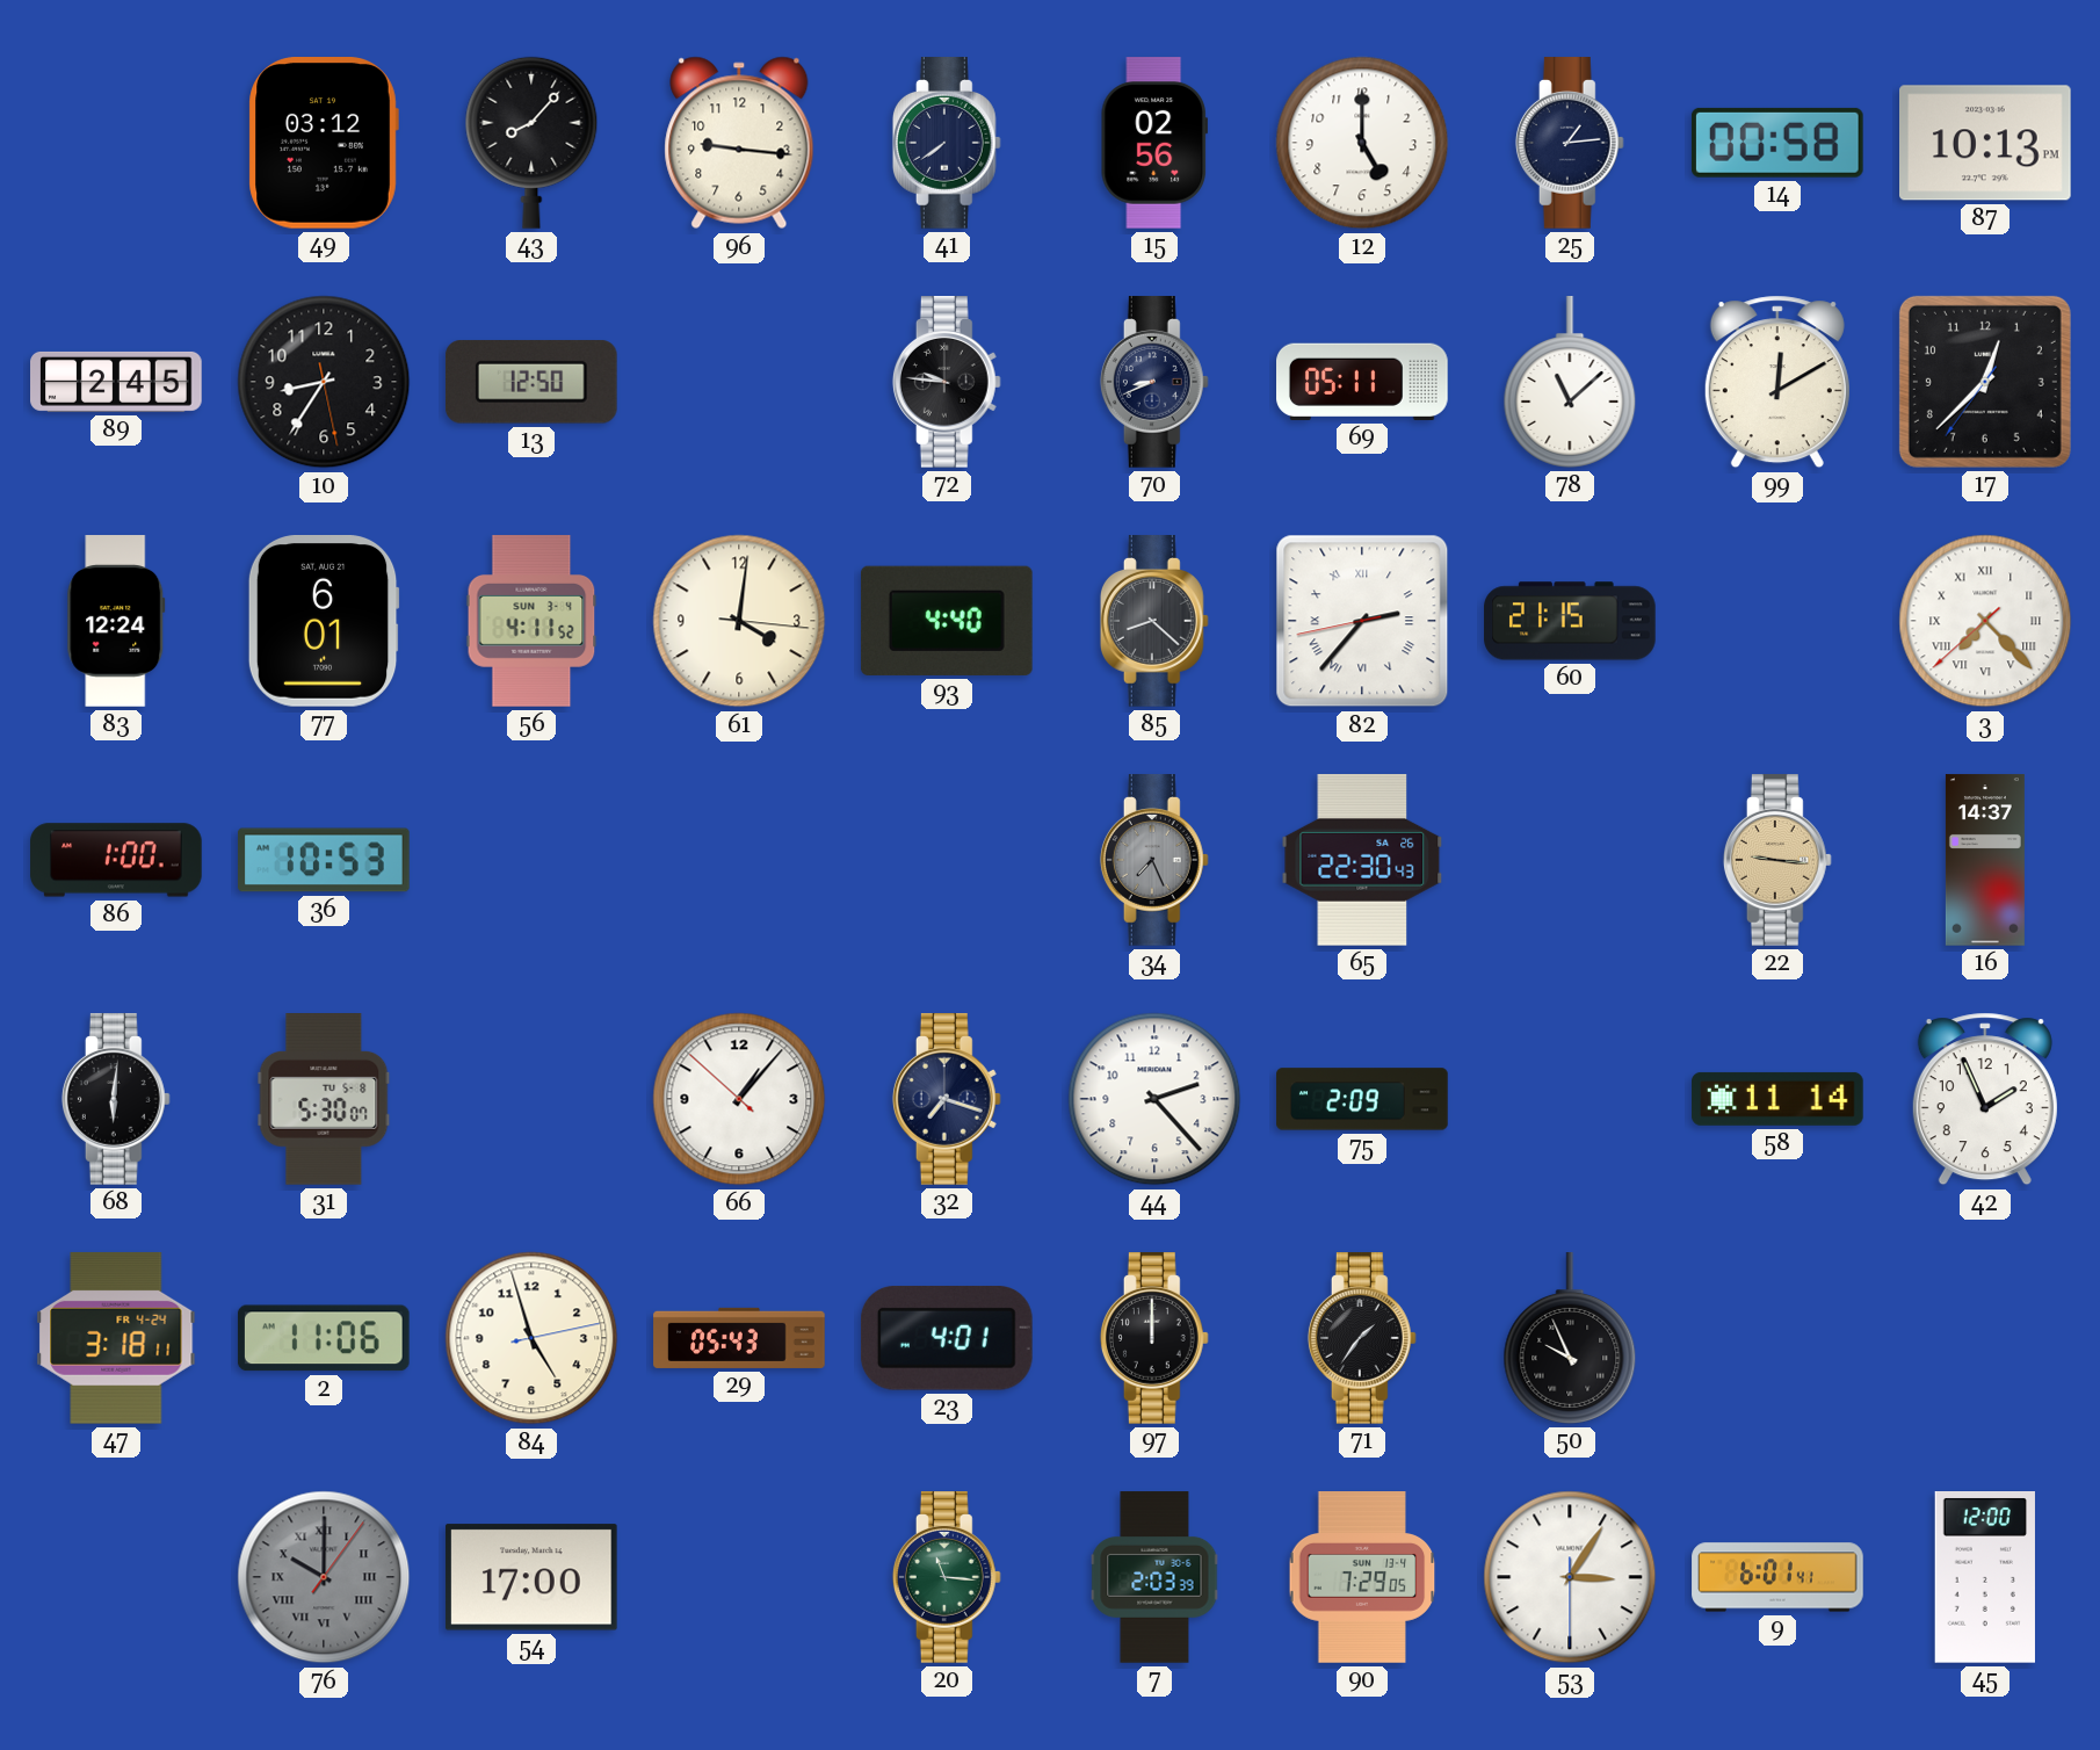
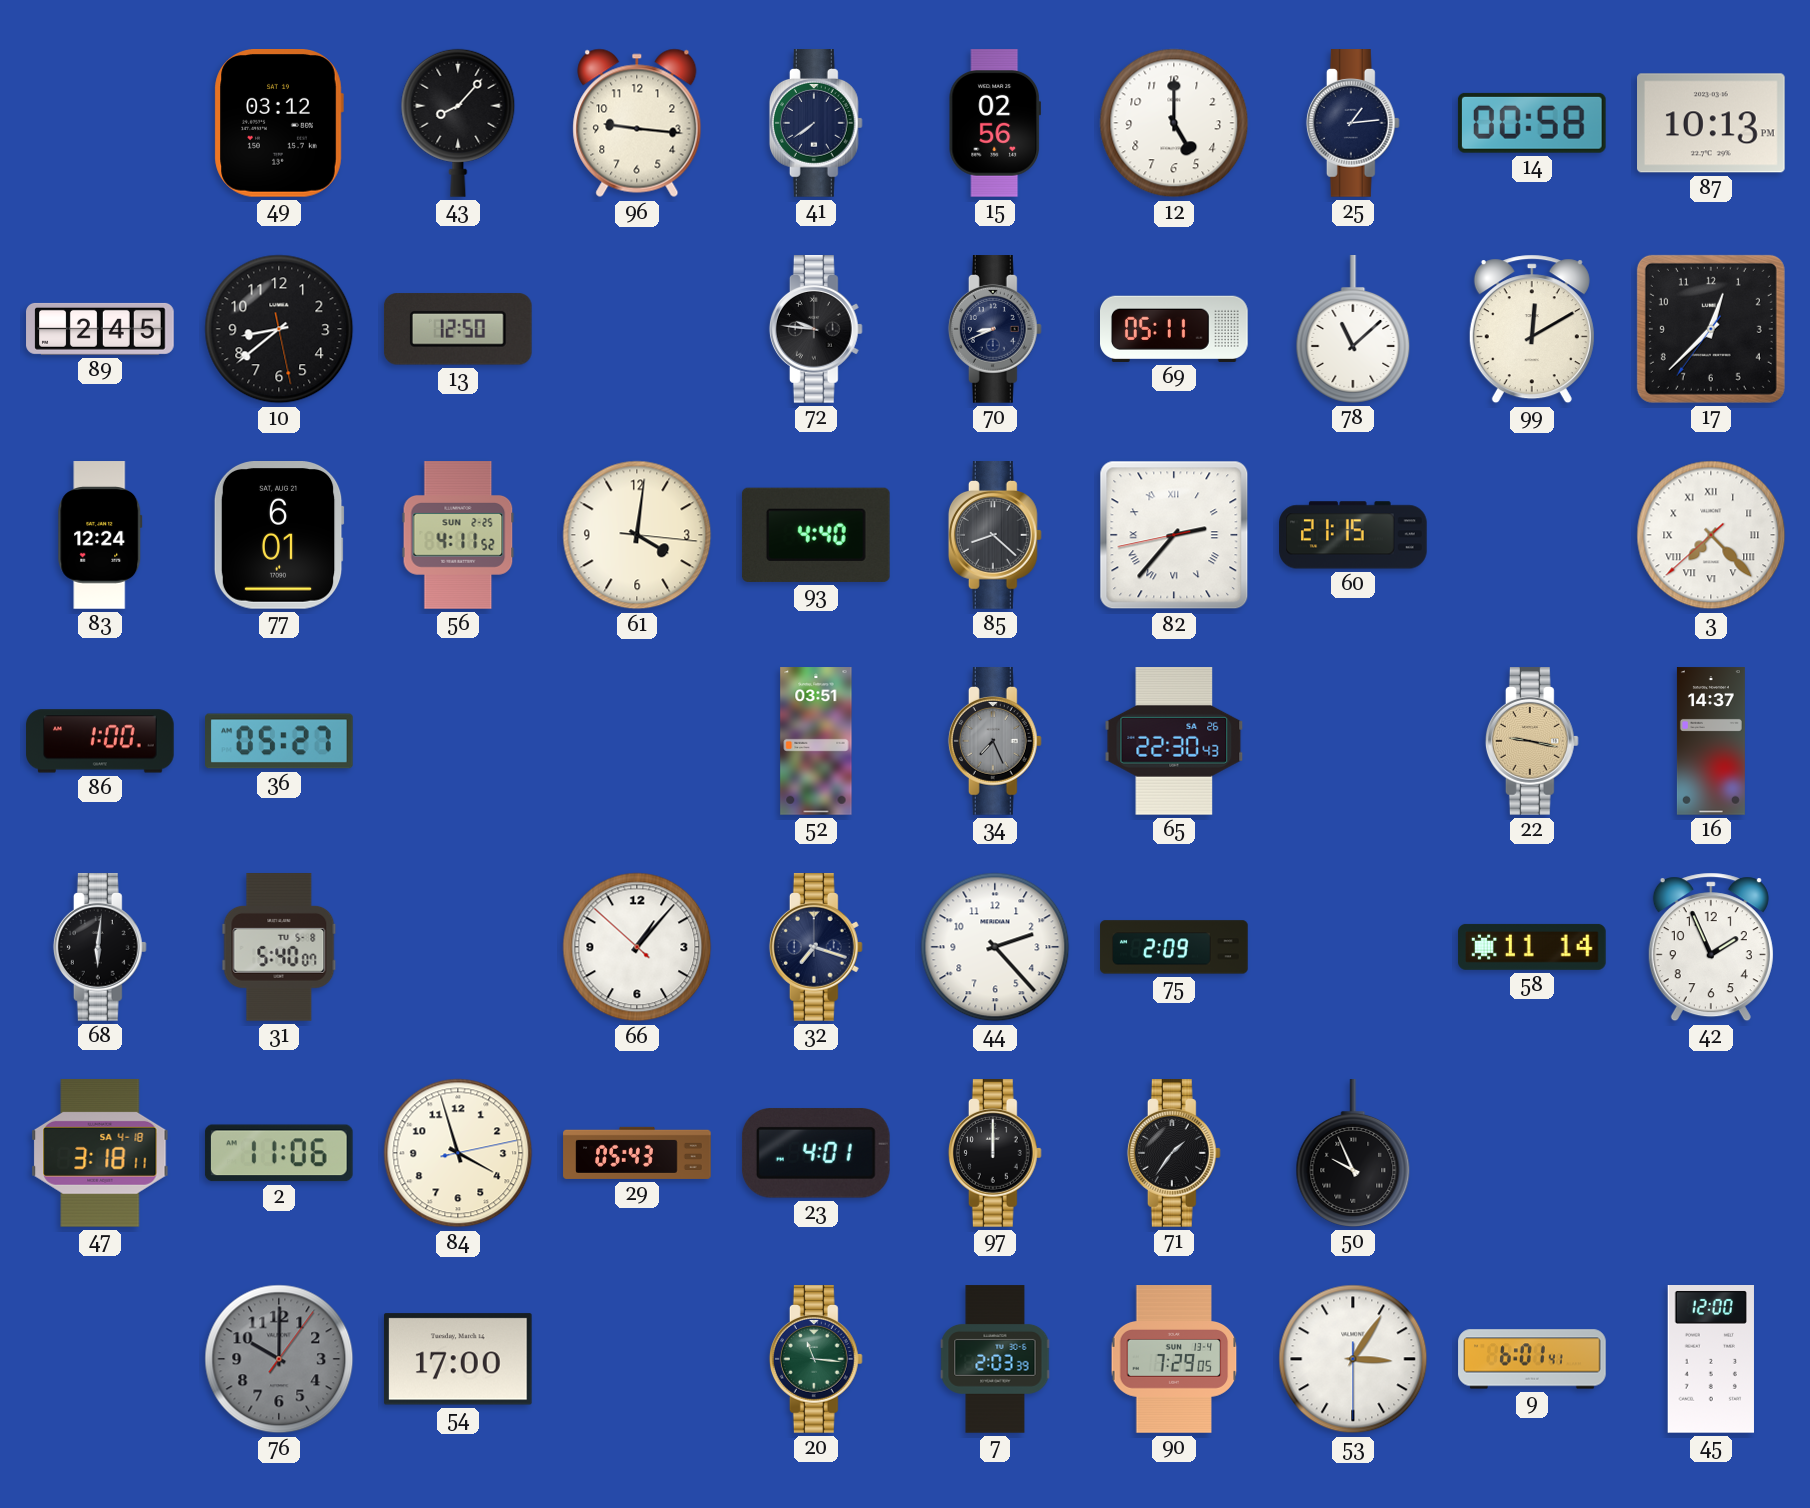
10: 8:35 -> 8:38
56 date: SUN 3-4 -> SUN 2-25
36: 10:53 -> 05:27
52: none -> 03:51
22: 9:16 -> 9:17
31: 5:30 -> 5:40
47 date: FR 4-24 -> SA 4-18
84: 4:57 -> 3:57
76 numerals: Roman -> Arabic
